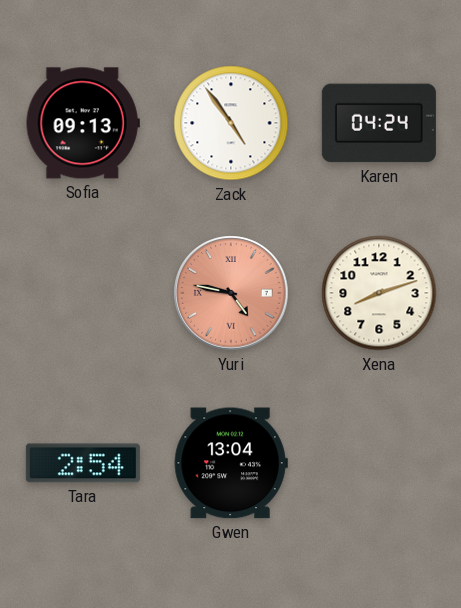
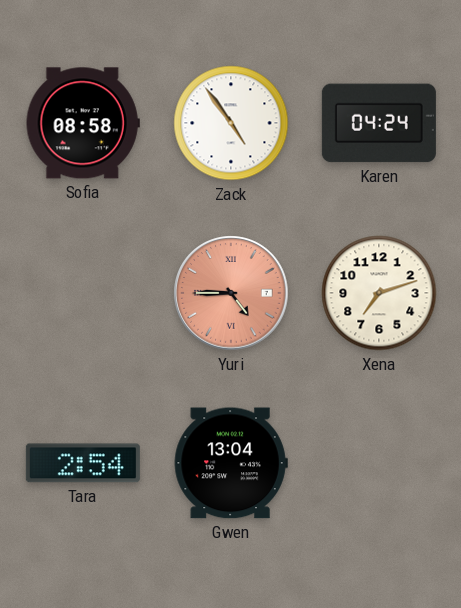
Sofia: 09:13 -> 08:58
Yuri: 4:47 -> 4:45
Xena: 8:12 -> 7:12
